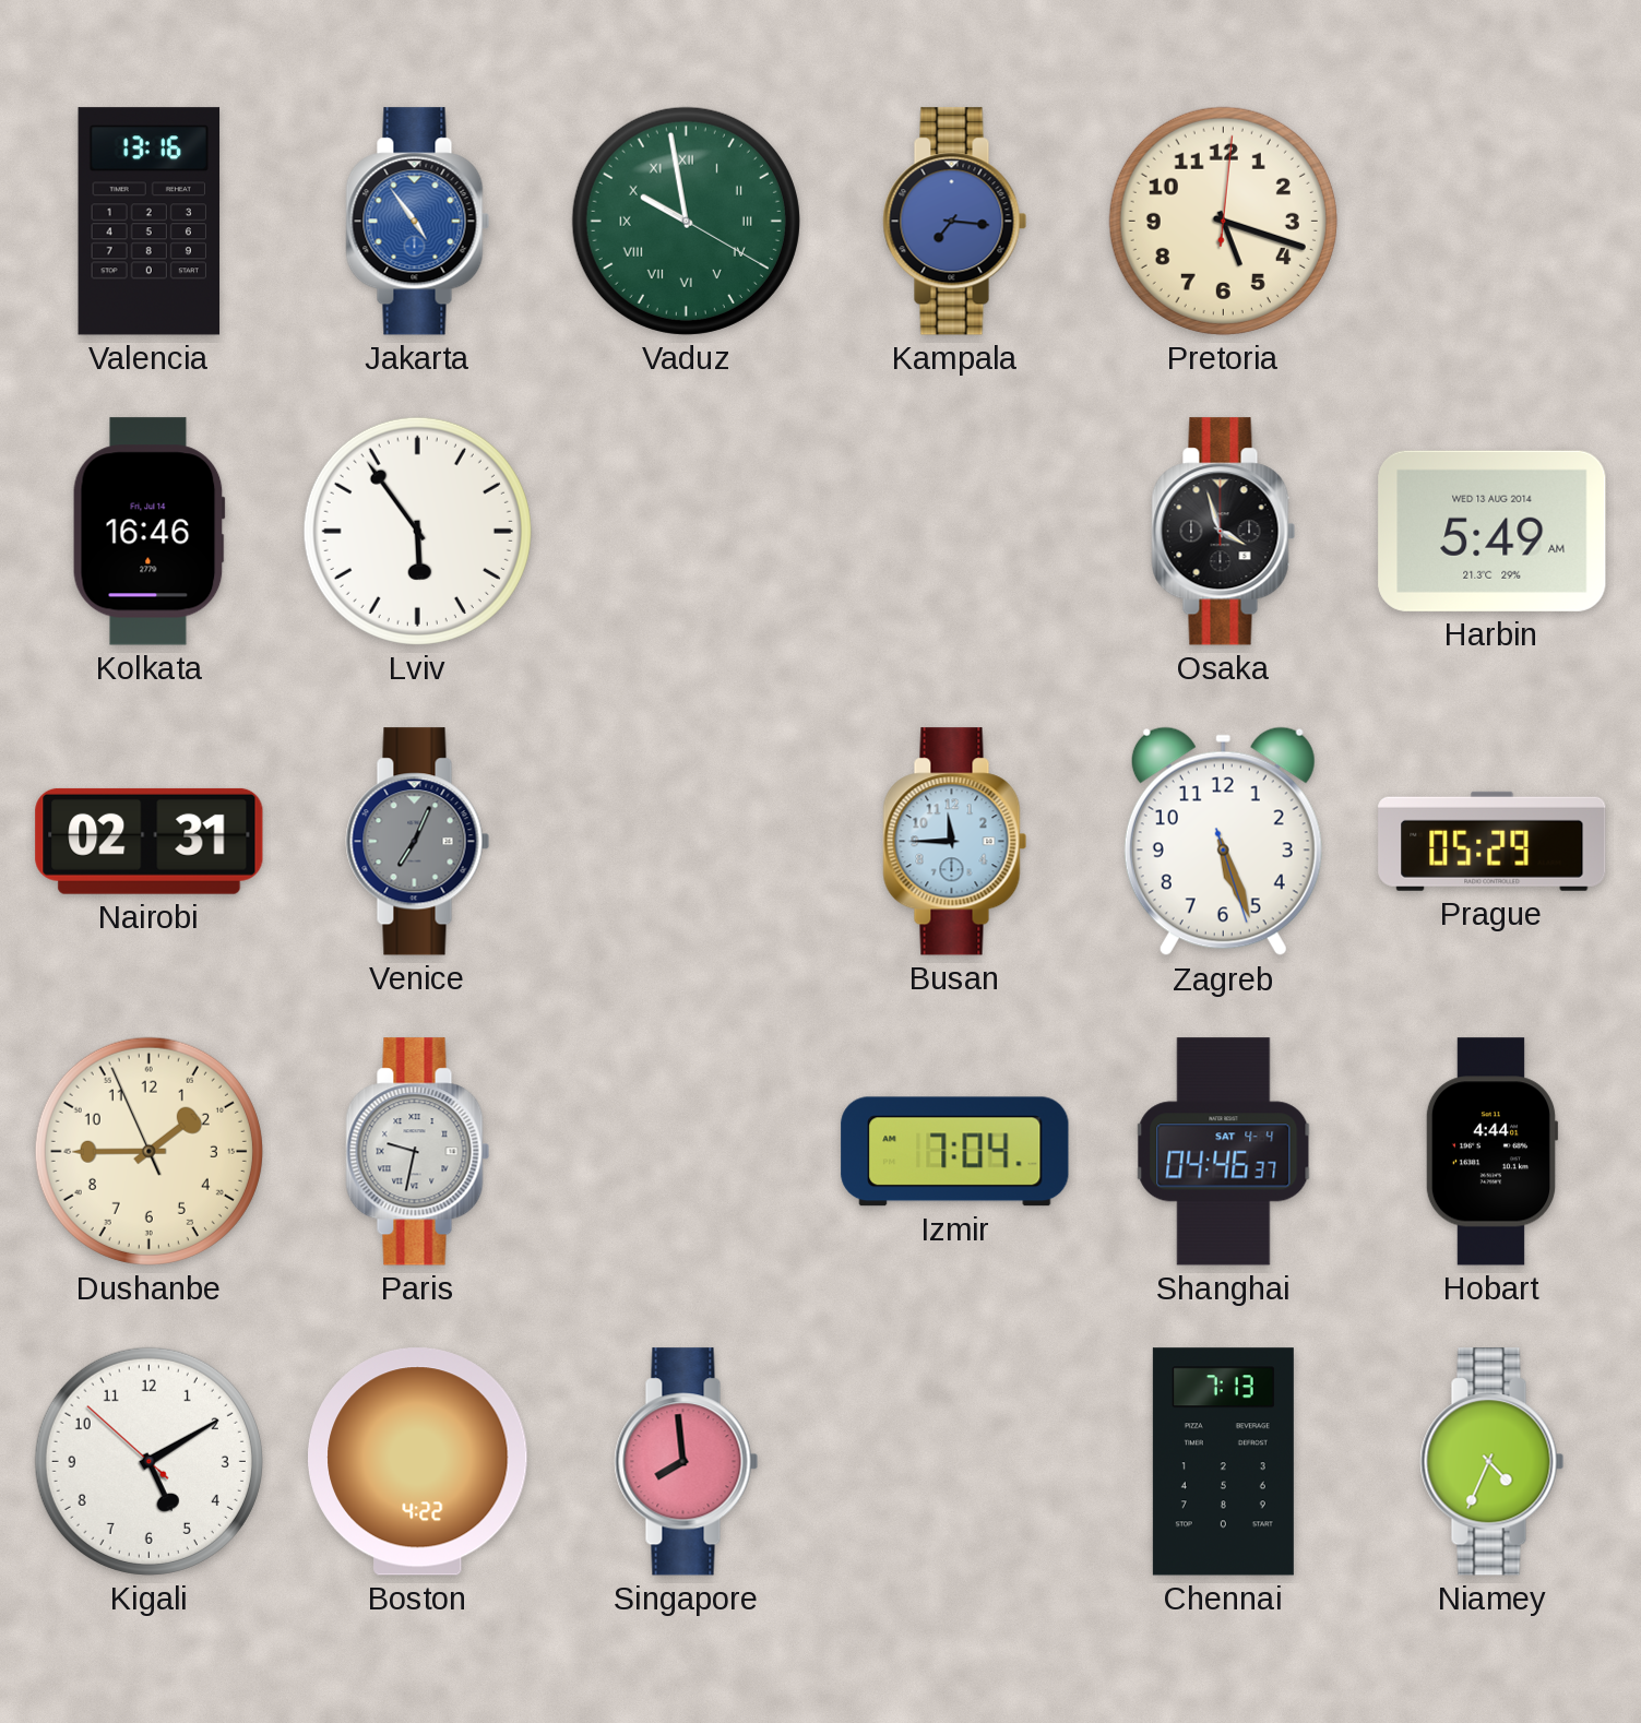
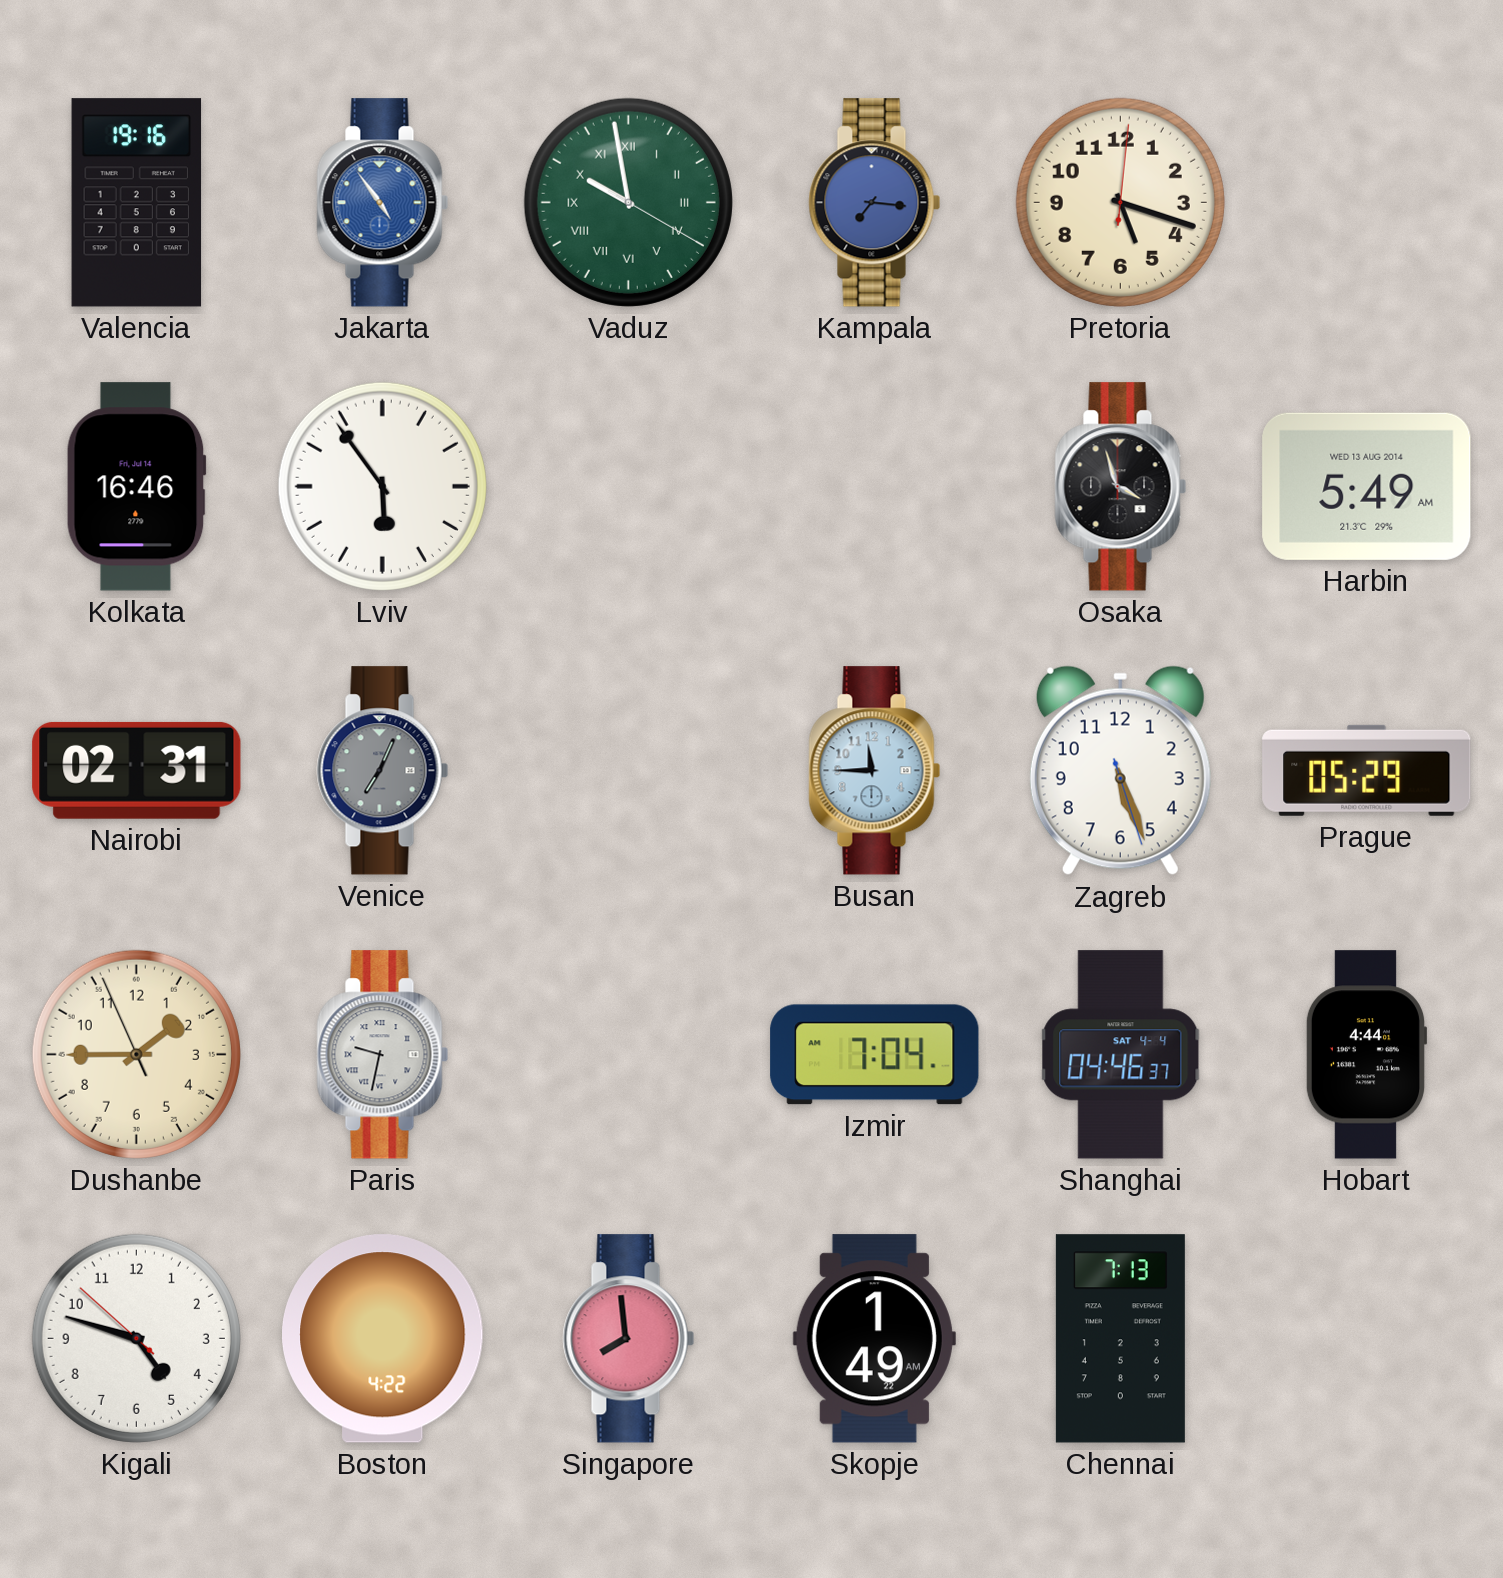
Valencia: 13:16 -> 19:16
Kigali: 5:09 -> 4:47
Skopje: none -> 1:49
Niamey: 4:34 -> none
